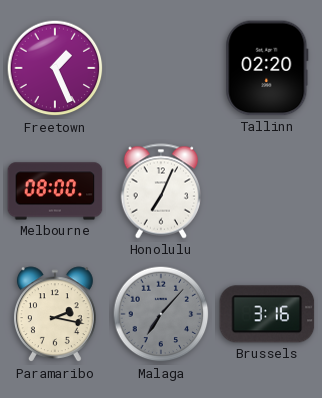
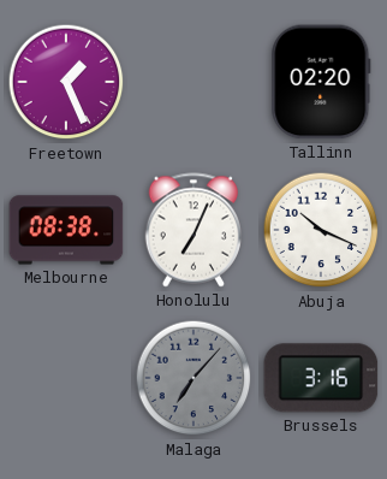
Melbourne: 08:00 -> 08:38
Abuja: none -> 10:19
Paramaribo: 2:17 -> none
